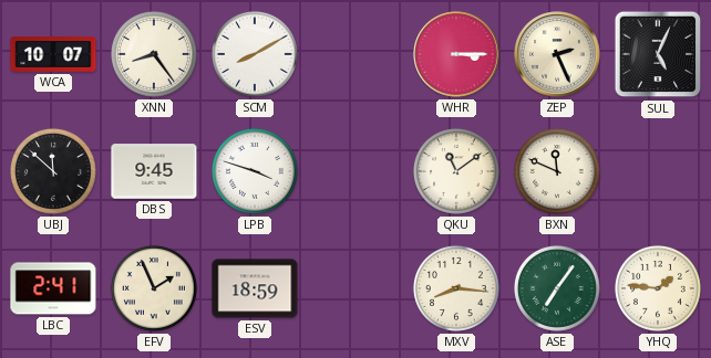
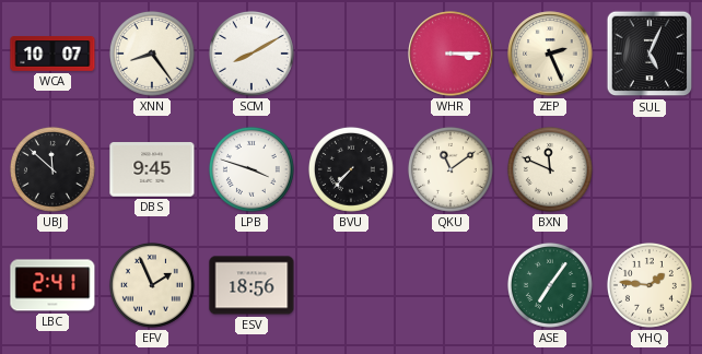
BVU: none -> 7:37
ESV: 18:59 -> 18:56
MXV: 8:16 -> none
